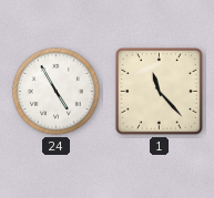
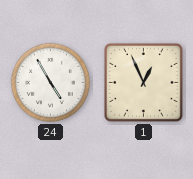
1: 11:23 -> 12:56
